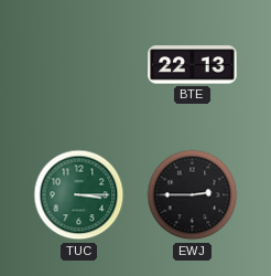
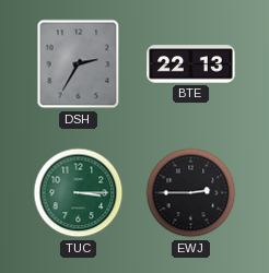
DSH: none -> 2:35
